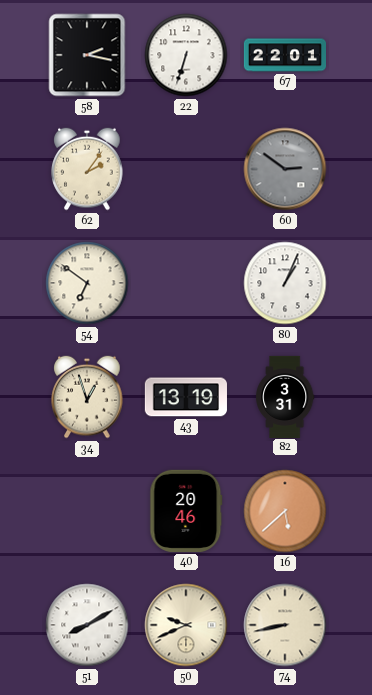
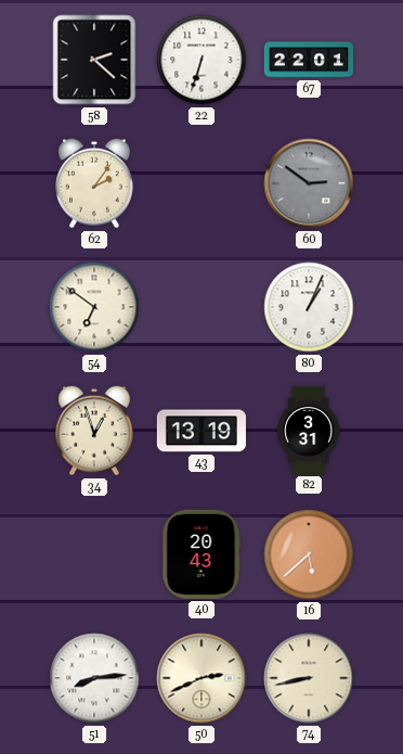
58: 2:17 -> 2:22
40: 20:46 -> 20:43
51: 8:10 -> 8:14
50: 9:41 -> 2:41
